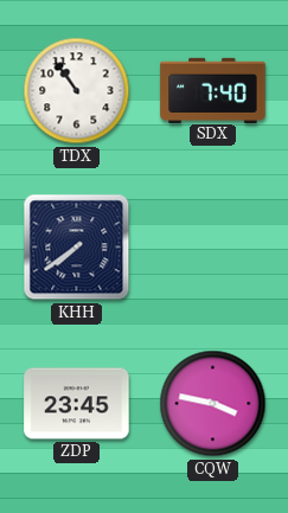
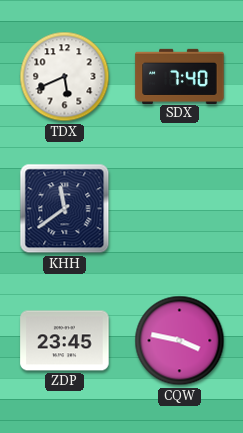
TDX: 10:54 -> 5:41
KHH: 7:39 -> 11:39
